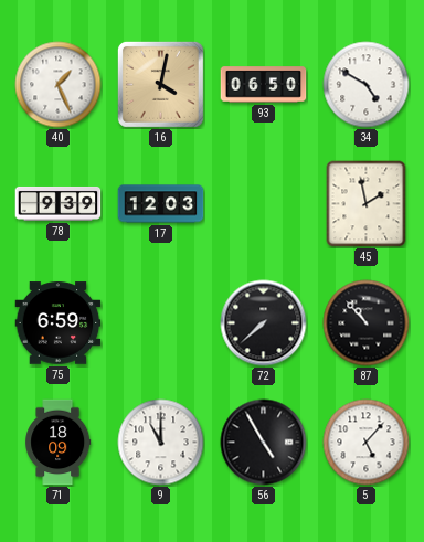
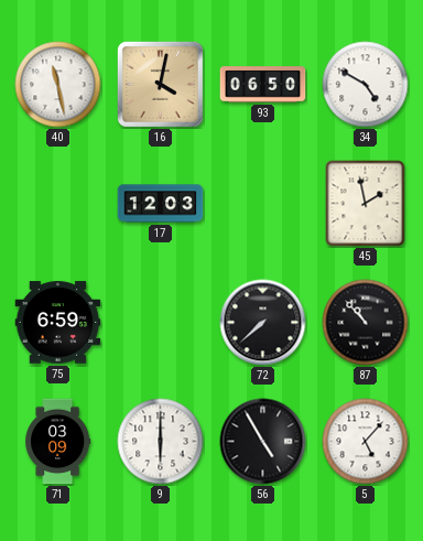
40: 1:26 -> 11:28
78: 9:39 -> none
71: 18:09 -> 03:09
9: 11:00 -> 6:00
